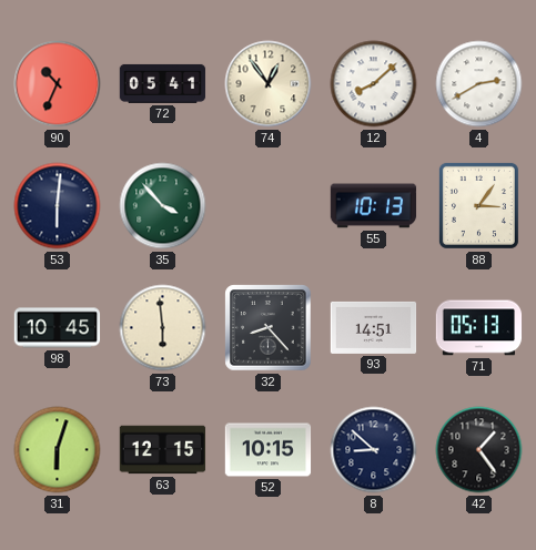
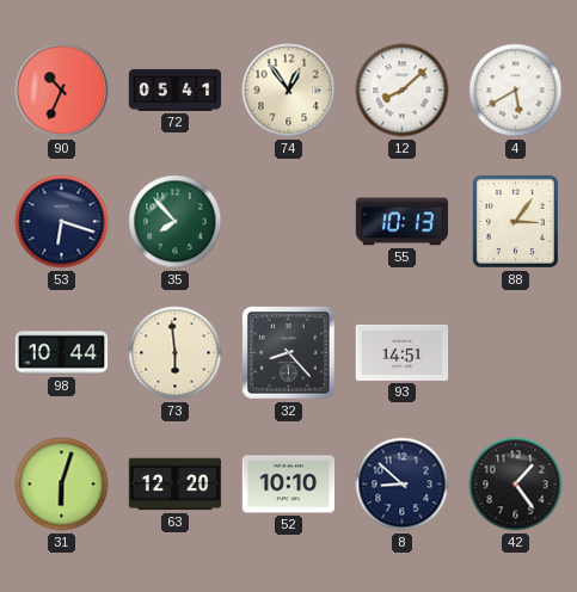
4: 2:40 -> 5:40
53: 6:01 -> 6:18
35: 3:53 -> 7:53
98: 10:45 -> 10:44
71: 05:13 -> none
63: 12:15 -> 12:20
52: 10:15 -> 10:10
